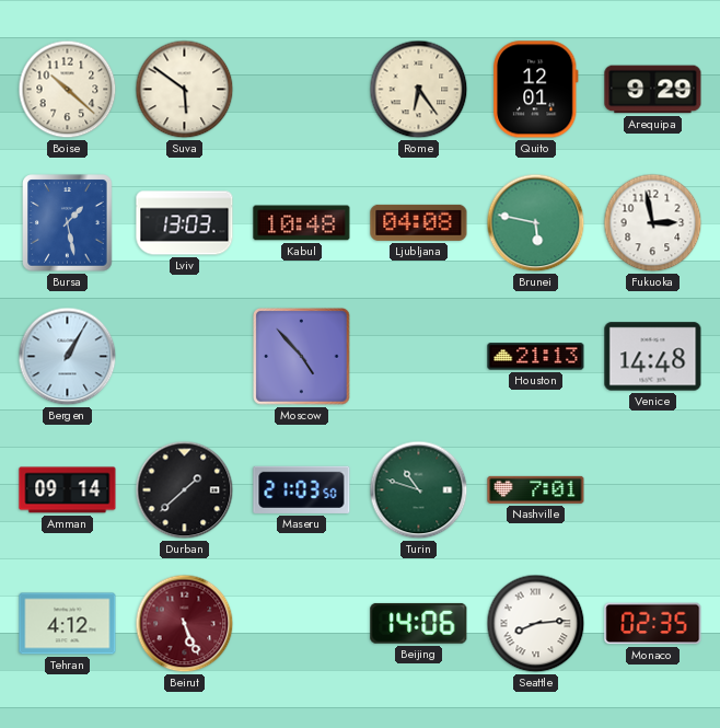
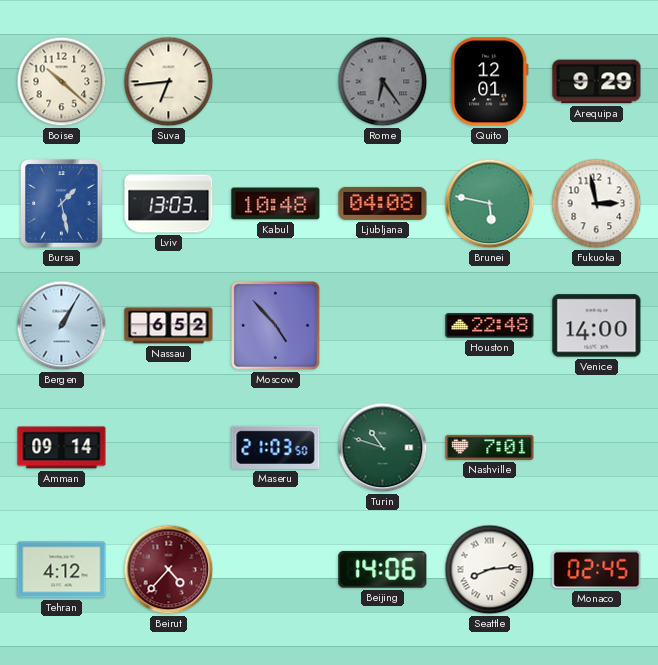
Suva: 5:51 -> 6:44
Rome dial: cream -> grey
Nassau: none -> 6:52
Houston: 21:13 -> 22:48
Venice: 14:48 -> 14:00
Durban: 1:38 -> none
Beirut: 5:26 -> 4:37
Monaco: 02:35 -> 02:45
